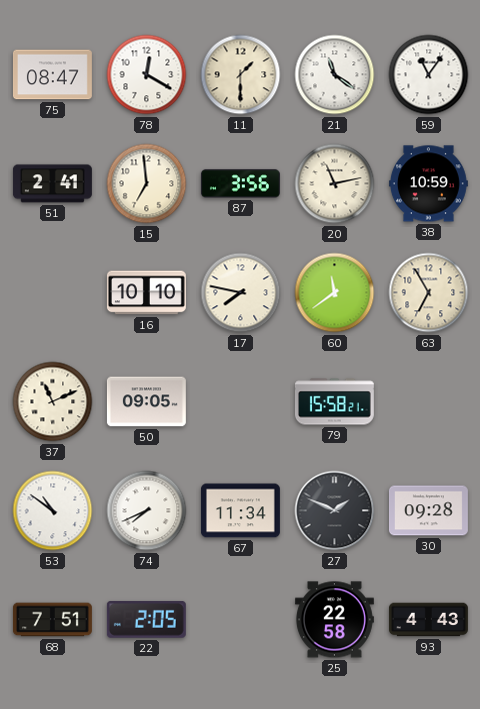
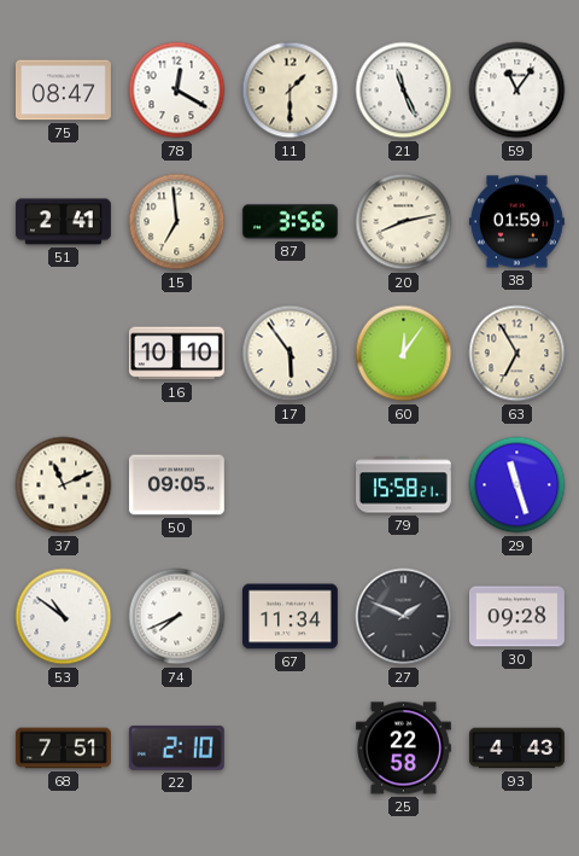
21: 11:21 -> 11:26
20: 11:13 -> 8:13
38: 10:59 -> 01:59
17: 7:47 -> 5:54
60: 11:39 -> 12:06
29: none -> 11:27
22: 2:05 -> 2:10
